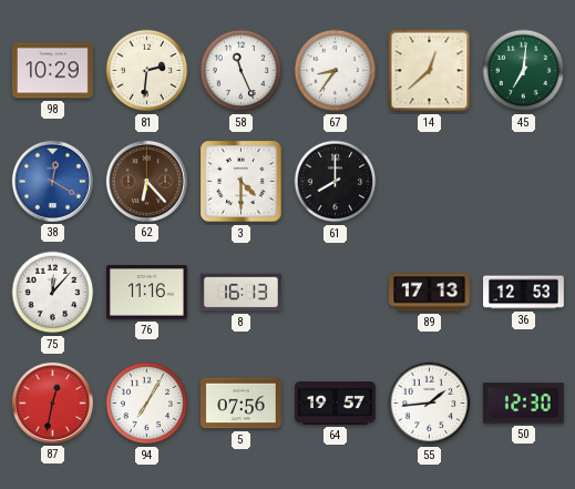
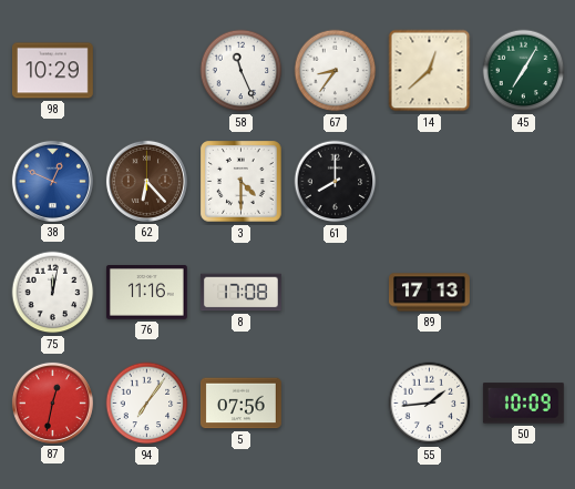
81: 2:31 -> none
45: 7:01 -> 7:05
38: 12:20 -> 12:49
75: 12:07 -> 12:02
8: 16:13 -> 17:08
36: 12:53 -> none
94: 7:05 -> 7:06
64: 19:57 -> none
50: 12:30 -> 10:09
